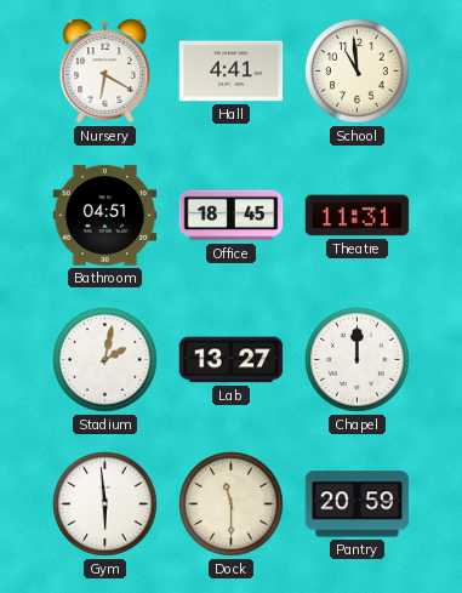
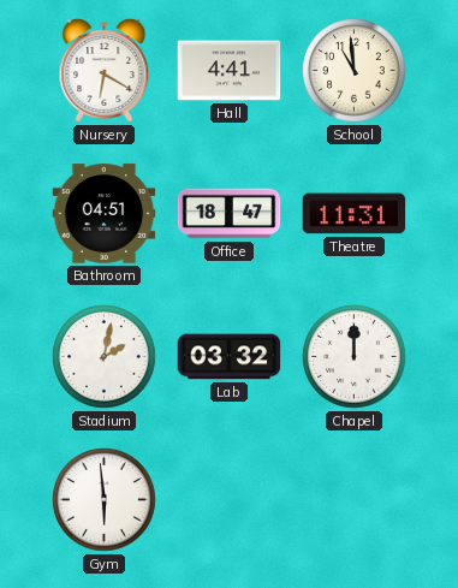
Office: 18:45 -> 18:47
Lab: 13:27 -> 03:32
Dock: 11:30 -> none
Pantry: 20:59 -> none
